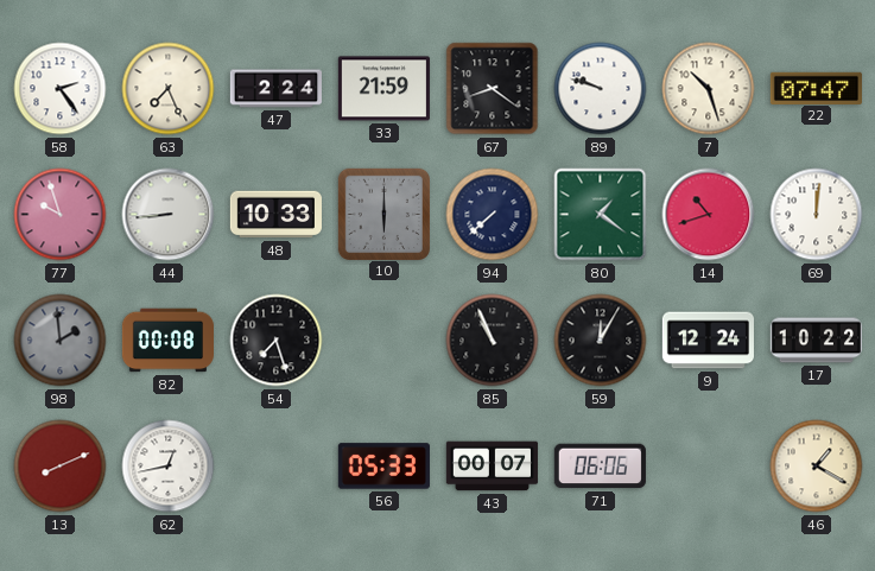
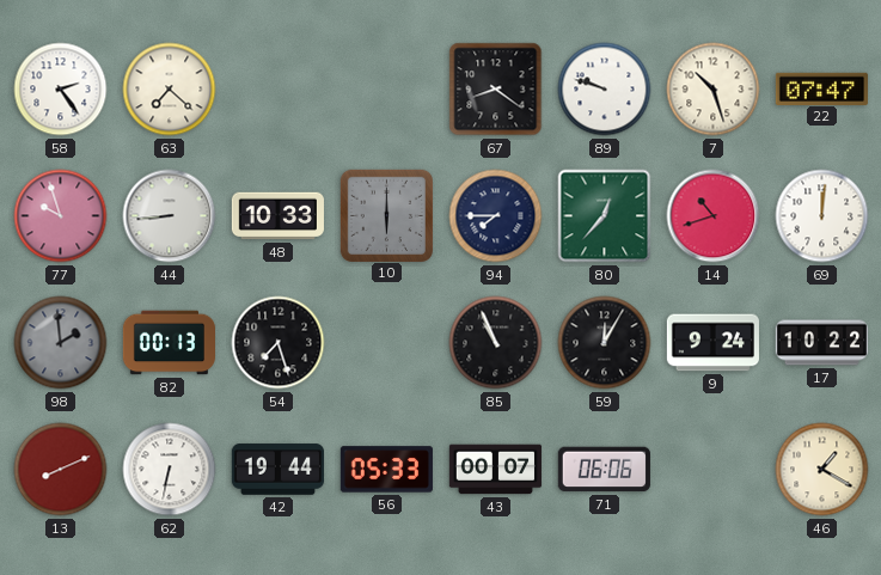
63: 7:26 -> 7:22
47: 2:24 -> none
33: 21:59 -> none
94: 7:38 -> 7:45
80: 1:21 -> 12:37
82: 00:08 -> 00:13
9: 12:24 -> 9:24
62: 12:43 -> 6:32
42: none -> 19:44
